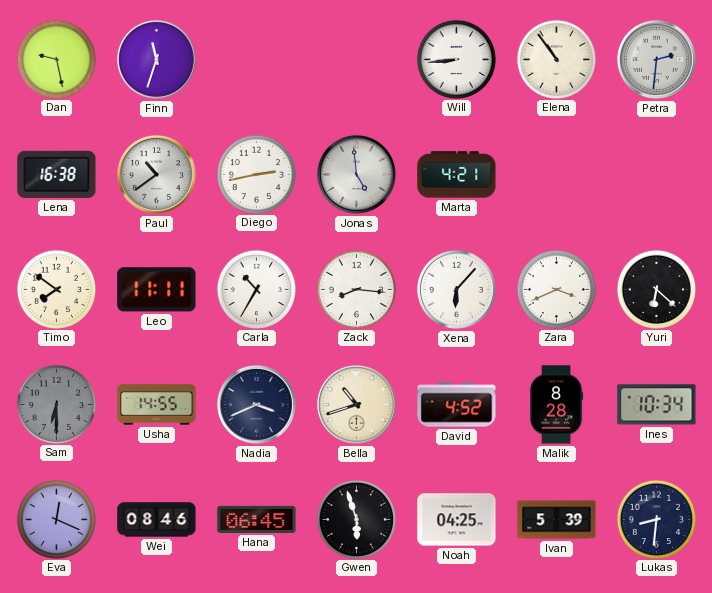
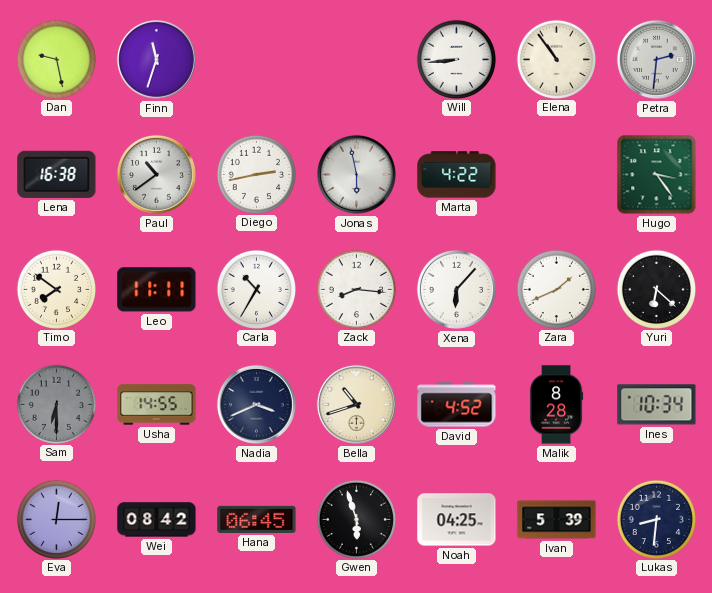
Jonas: 4:59 -> 5:58
Marta: 4:21 -> 4:22
Hugo: none -> 3:24
Zara: 3:41 -> 1:41
Eva: 12:19 -> 12:15
Wei: 08:46 -> 08:42
